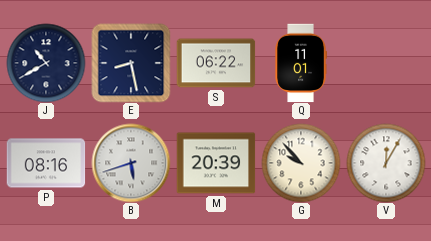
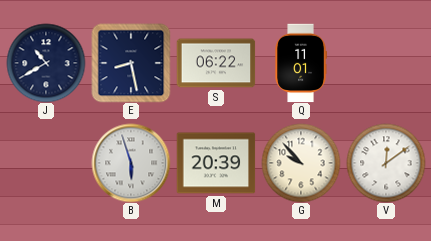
P: 08:16 -> none
B: 5:42 -> 5:57
V: 12:05 -> 12:09
